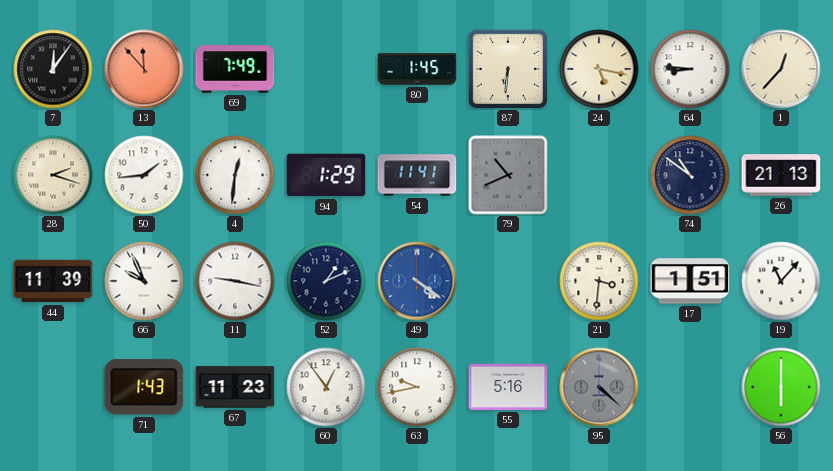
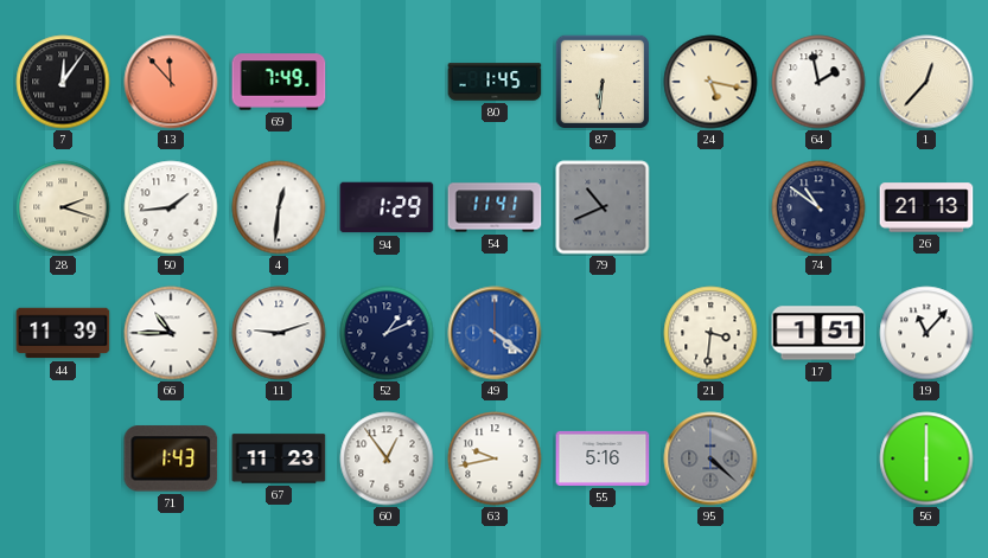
64: 8:46 -> 1:58
66: 9:56 -> 10:45
11: 9:17 -> 9:12
